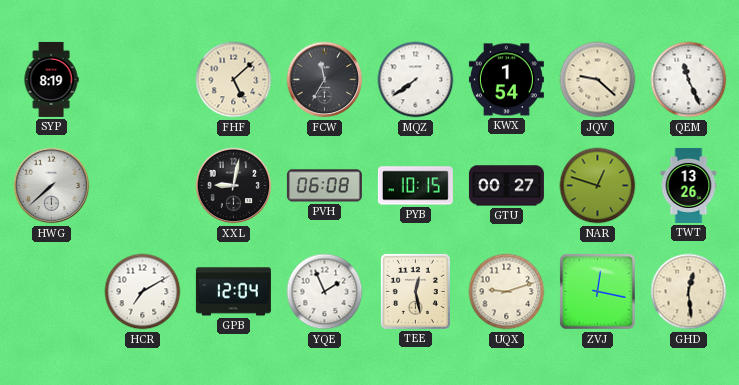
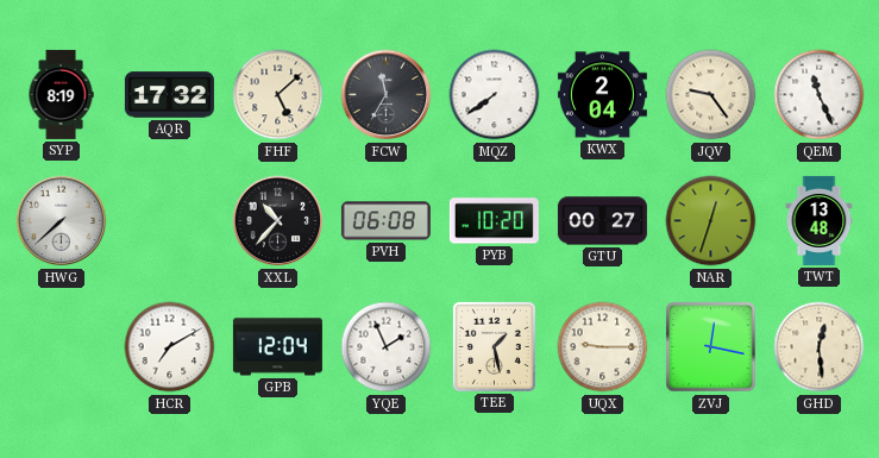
AQR: none -> 17:32
KWX: 1:54 -> 2:04
JQV: 9:22 -> 9:24
XXL: 9:02 -> 10:37
PYB: 10:15 -> 10:20
NAR: 12:48 -> 12:33
TWT: 13:26 -> 13:48
TEE: 12:28 -> 1:28
UQX: 9:12 -> 9:15
